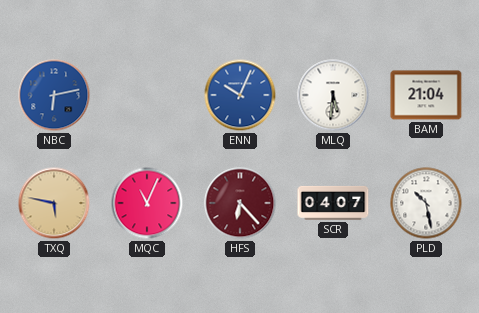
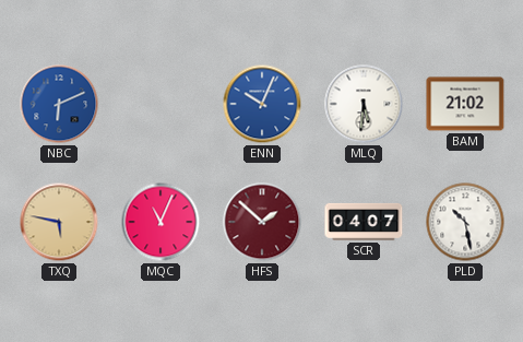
NBC: 6:13 -> 6:11
BAM: 21:04 -> 21:02
HFS: 6:23 -> 1:52
